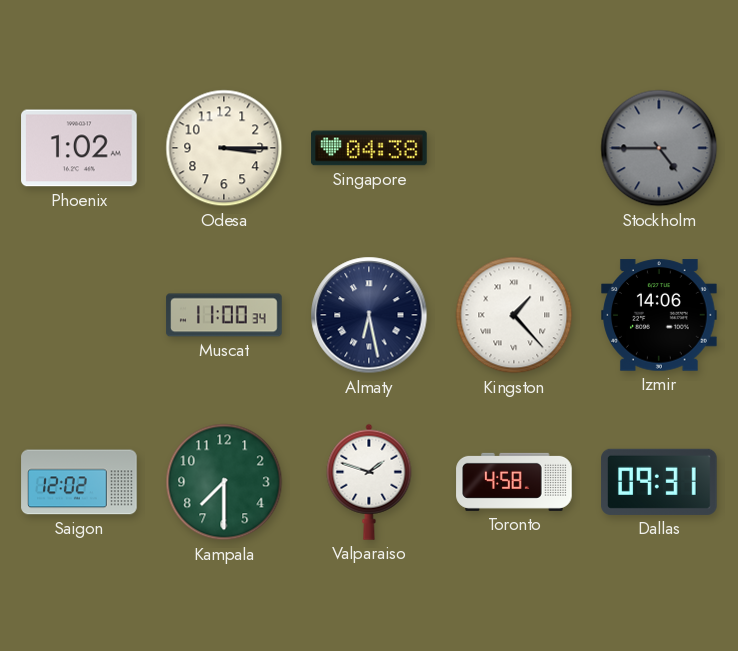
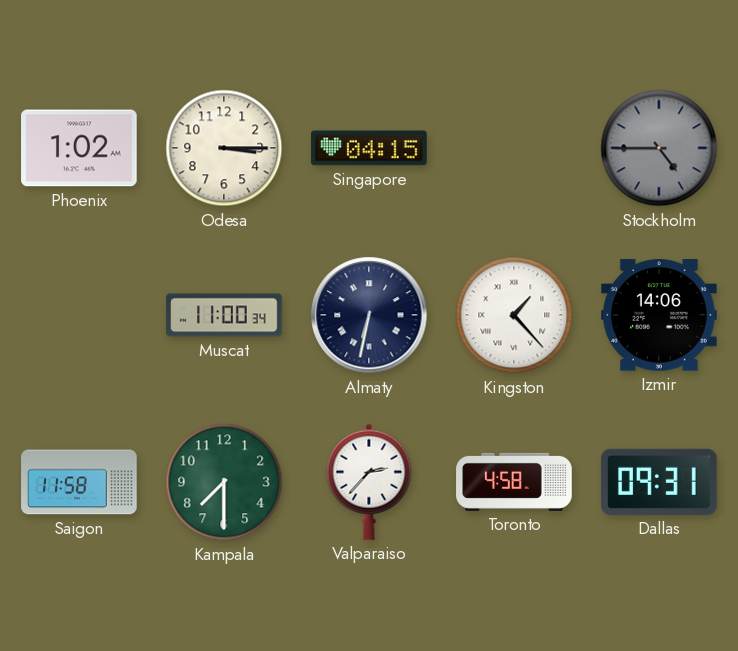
Singapore: 04:38 -> 04:15
Almaty: 6:28 -> 6:32
Saigon: 12:02 -> 11:58
Valparaiso: 1:48 -> 2:37
